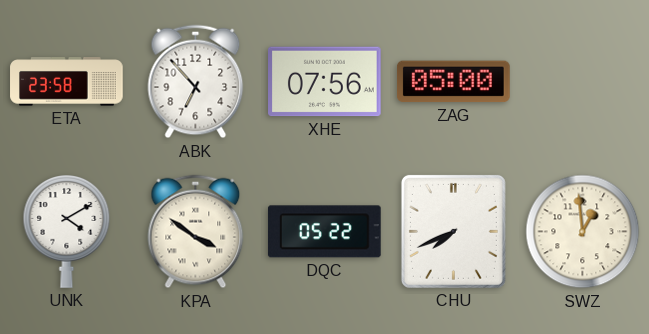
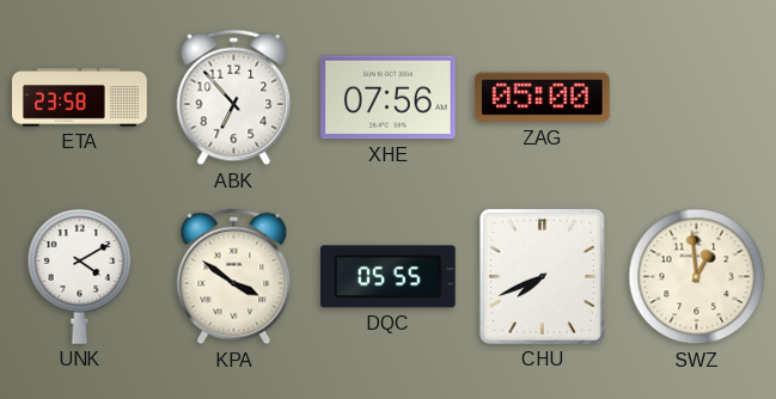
DQC: 05:22 -> 05:55
